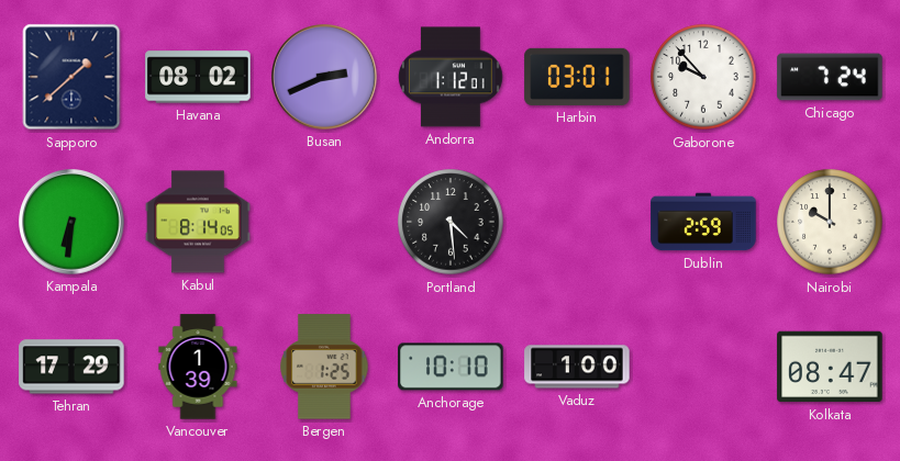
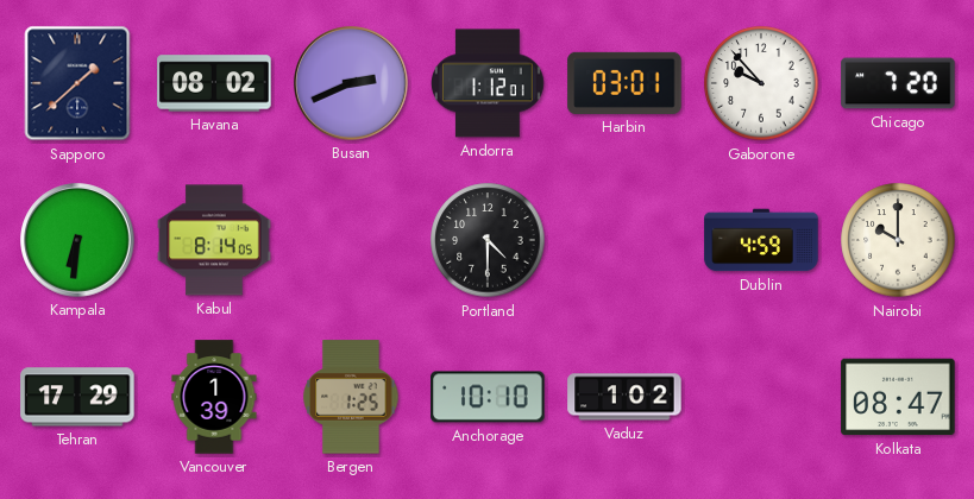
Chicago: 7:24 -> 7:20
Portland: 4:29 -> 4:30
Dublin: 2:59 -> 4:59
Vaduz: 1:00 -> 1:02
